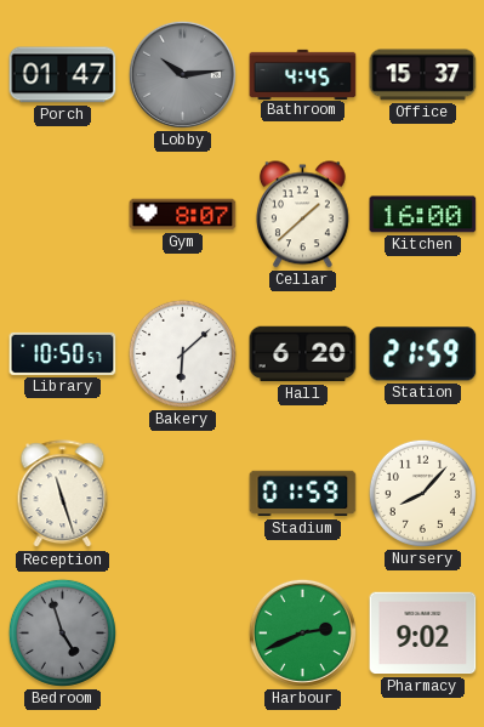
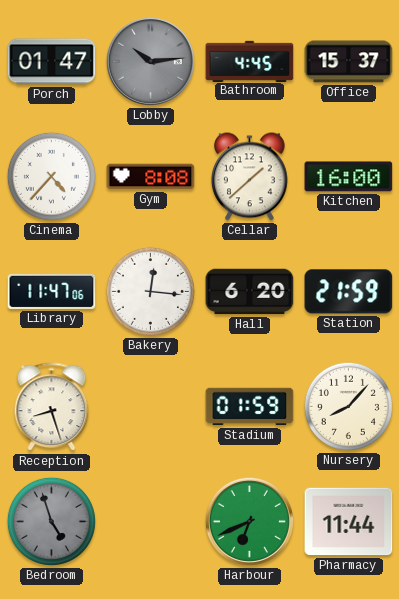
Cinema: none -> 4:37
Gym: 8:07 -> 8:08
Library: 10:50 -> 11:47
Bakery: 6:08 -> 12:16
Reception: 11:27 -> 8:27
Harbour: 2:41 -> 6:41
Pharmacy: 9:02 -> 11:44
